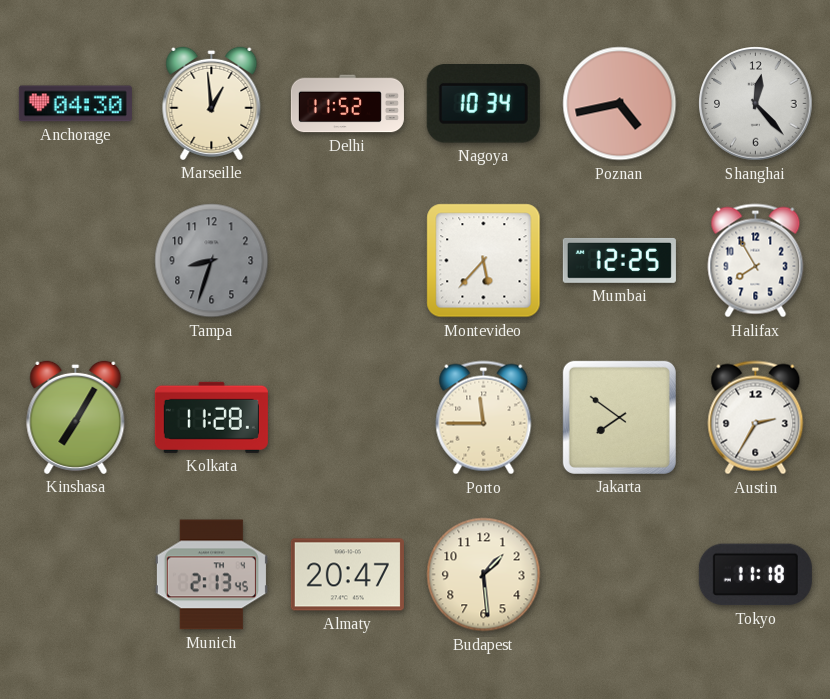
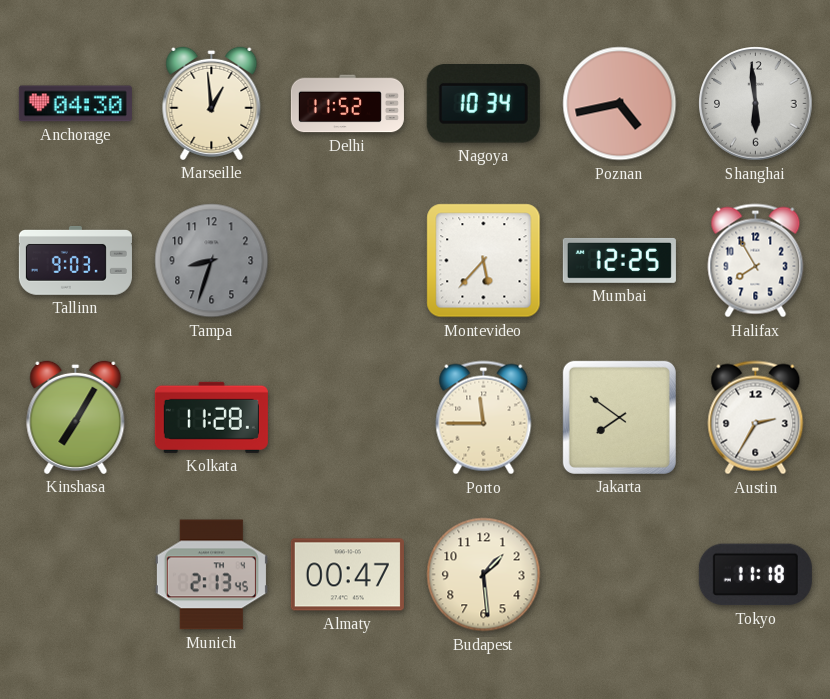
Shanghai: 12:23 -> 5:59
Tallinn: none -> 9:03
Almaty: 20:47 -> 00:47
